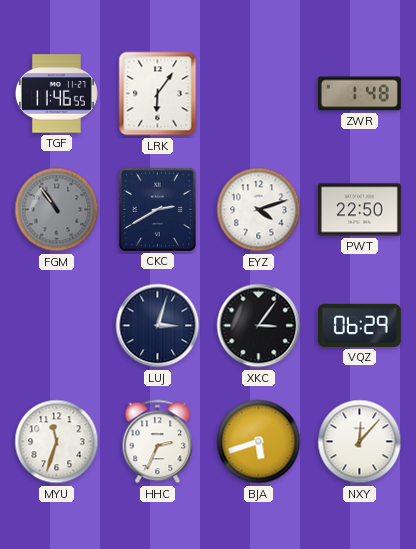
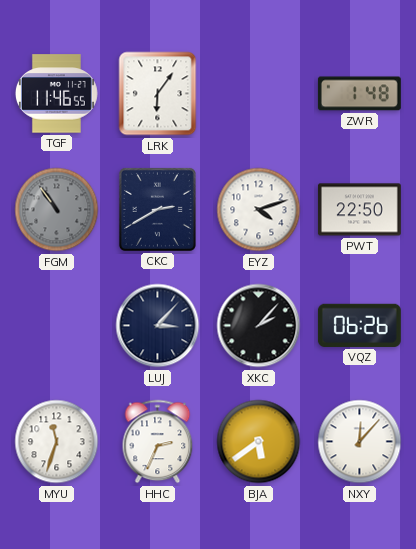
LUJ: 3:03 -> 3:07
XKC: 3:06 -> 2:07
VQZ: 06:29 -> 06:26
BJA: 5:42 -> 5:39
